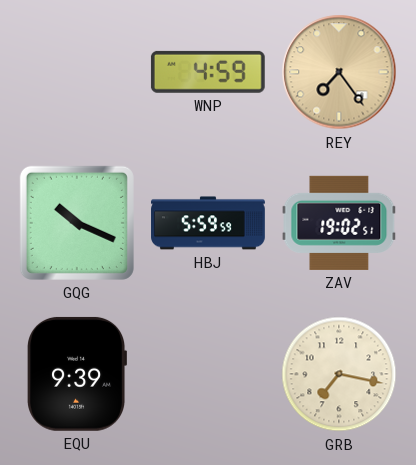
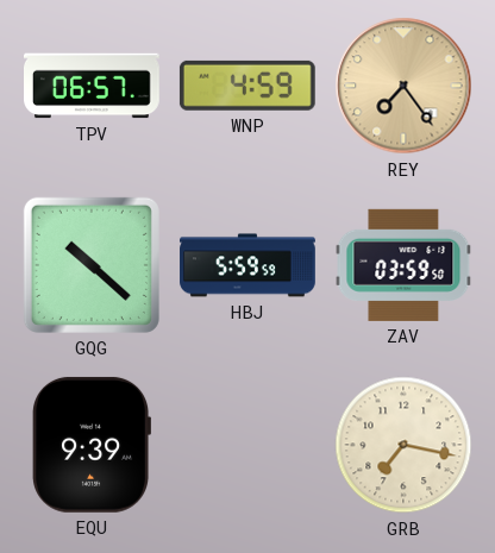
TPV: none -> 06:57
GQG: 10:19 -> 10:22
ZAV: 19:02 -> 03:59
